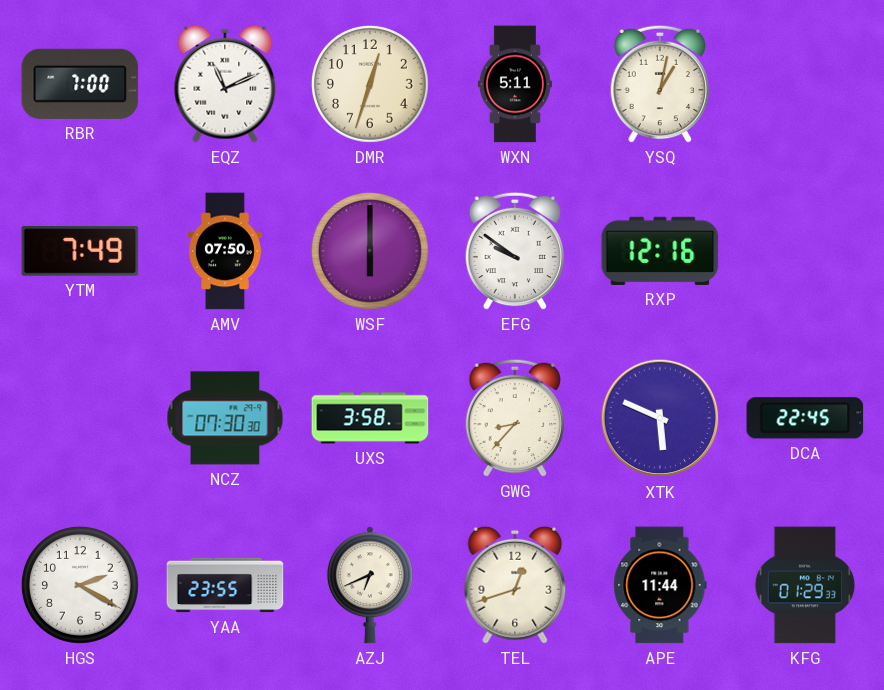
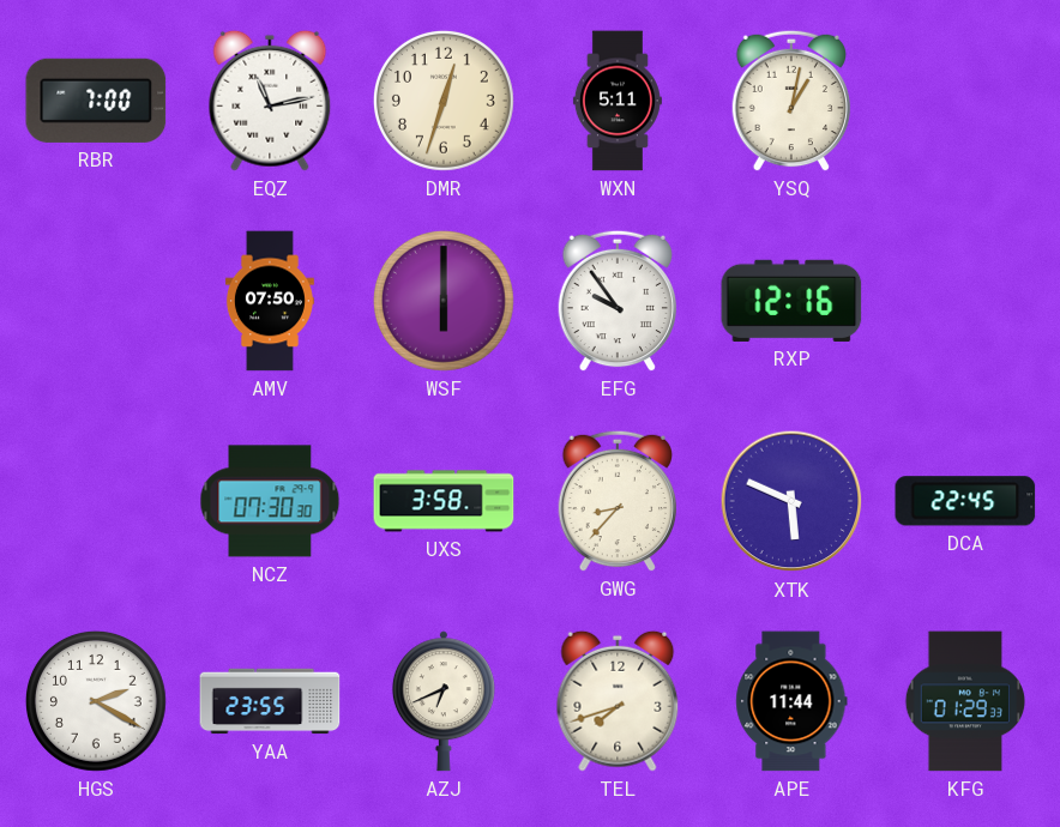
EQZ: 11:11 -> 11:13
YTM: 7:49 -> none
EFG: 9:51 -> 9:54
TEL: 12:42 -> 7:42
